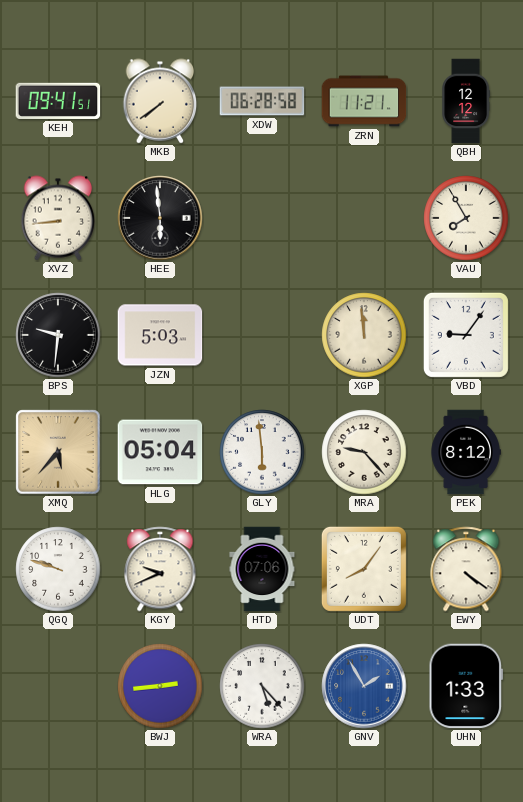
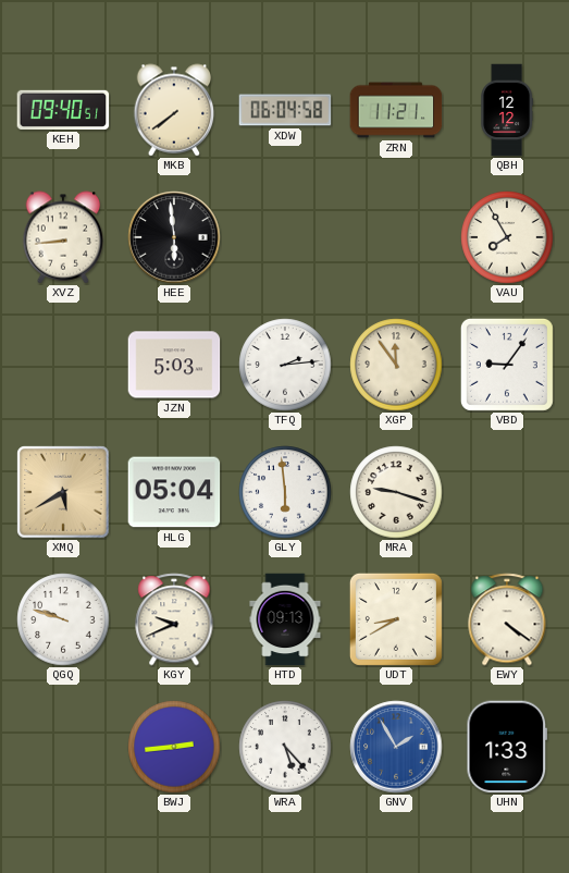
KEH: 09:41 -> 09:40
XDW: 06:28 -> 06:04
BPS: 9:31 -> none
TFQ: none -> 2:14
XGP: 11:59 -> 11:54
XMQ: 5:37 -> 5:40
MRA: 9:23 -> 9:18
PEK: 8:12 -> none
HTD: 07:06 -> 09:13
UDT: 8:06 -> 8:40
